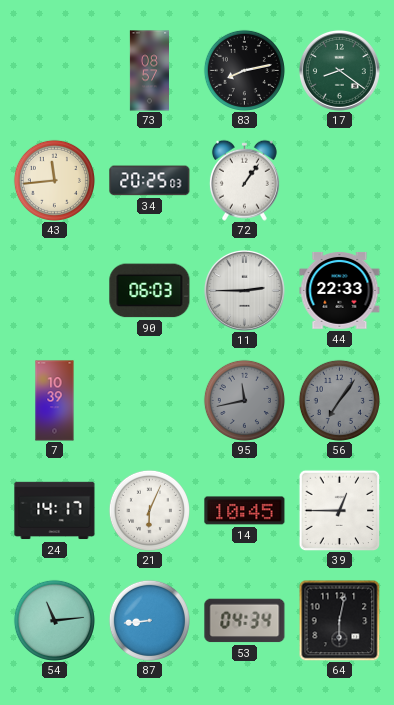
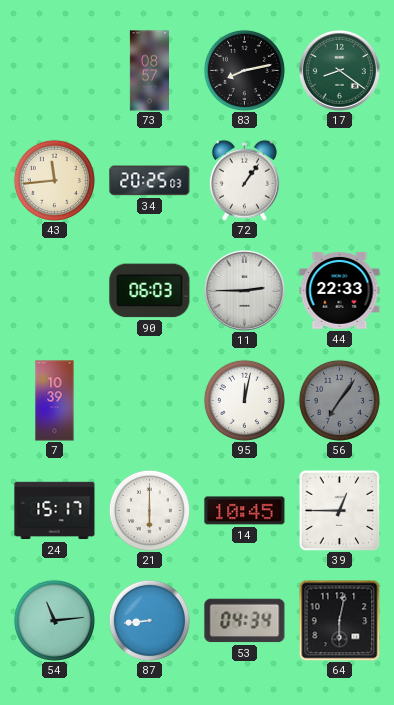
95: 11:43 -> 12:02
95 dial: grey -> white
24: 14:17 -> 15:17
21: 6:04 -> 6:00
